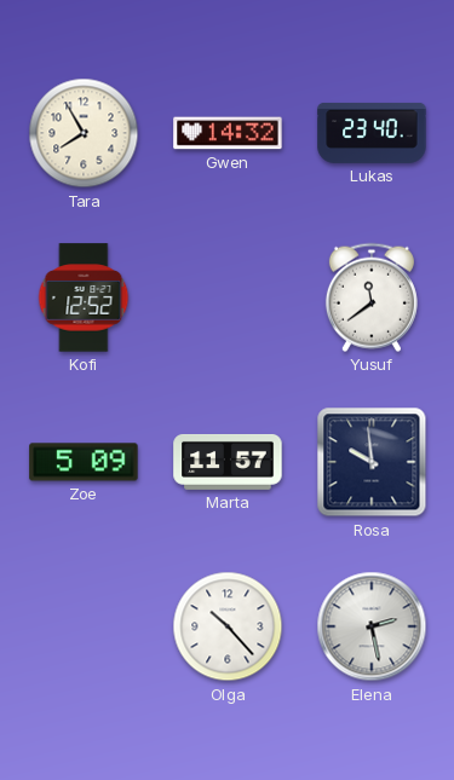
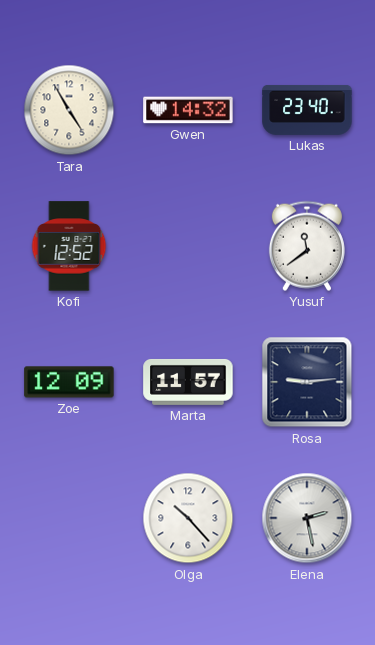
Tara: 7:55 -> 4:55
Zoe: 5:09 -> 12:09
Rosa: 9:59 -> 9:14
